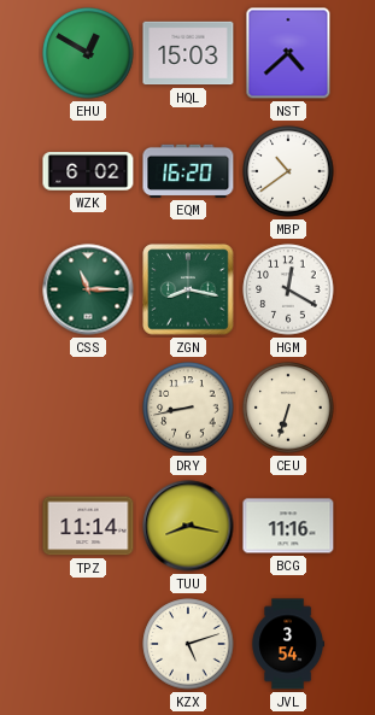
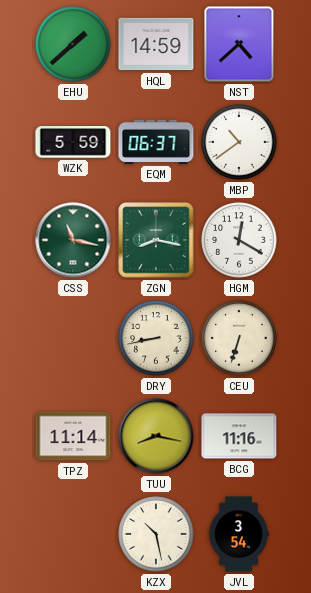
EHU: 12:50 -> 1:38
HQL: 15:03 -> 14:59
WZK: 6:02 -> 5:59
EQM: 16:20 -> 06:37
CSS: 11:15 -> 11:17
KZX: 5:12 -> 10:28
